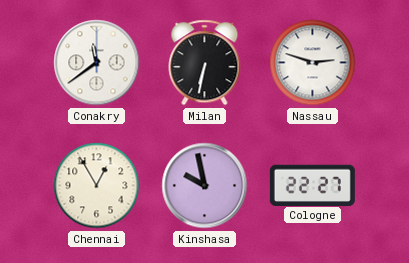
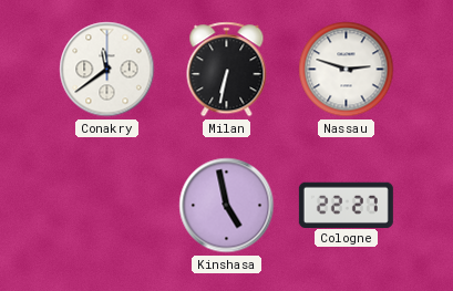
Chennai: 12:55 -> none
Kinshasa: 9:58 -> 4:58
